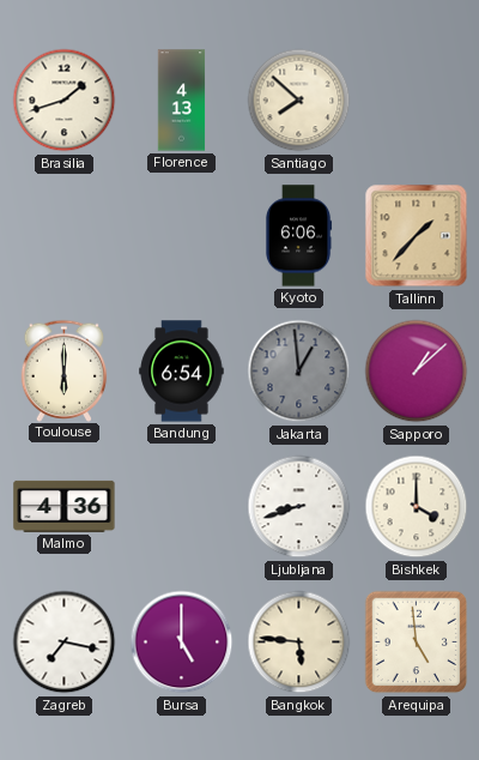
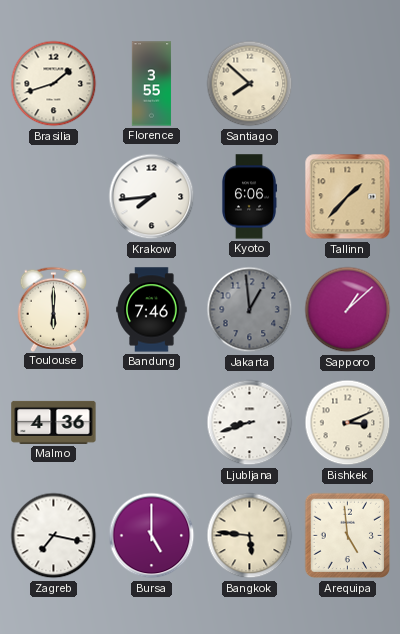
Florence: 4:13 -> 3:55
Krakow: none -> 7:44
Bandung: 6:54 -> 7:46
Bishkek: 4:00 -> 3:11
